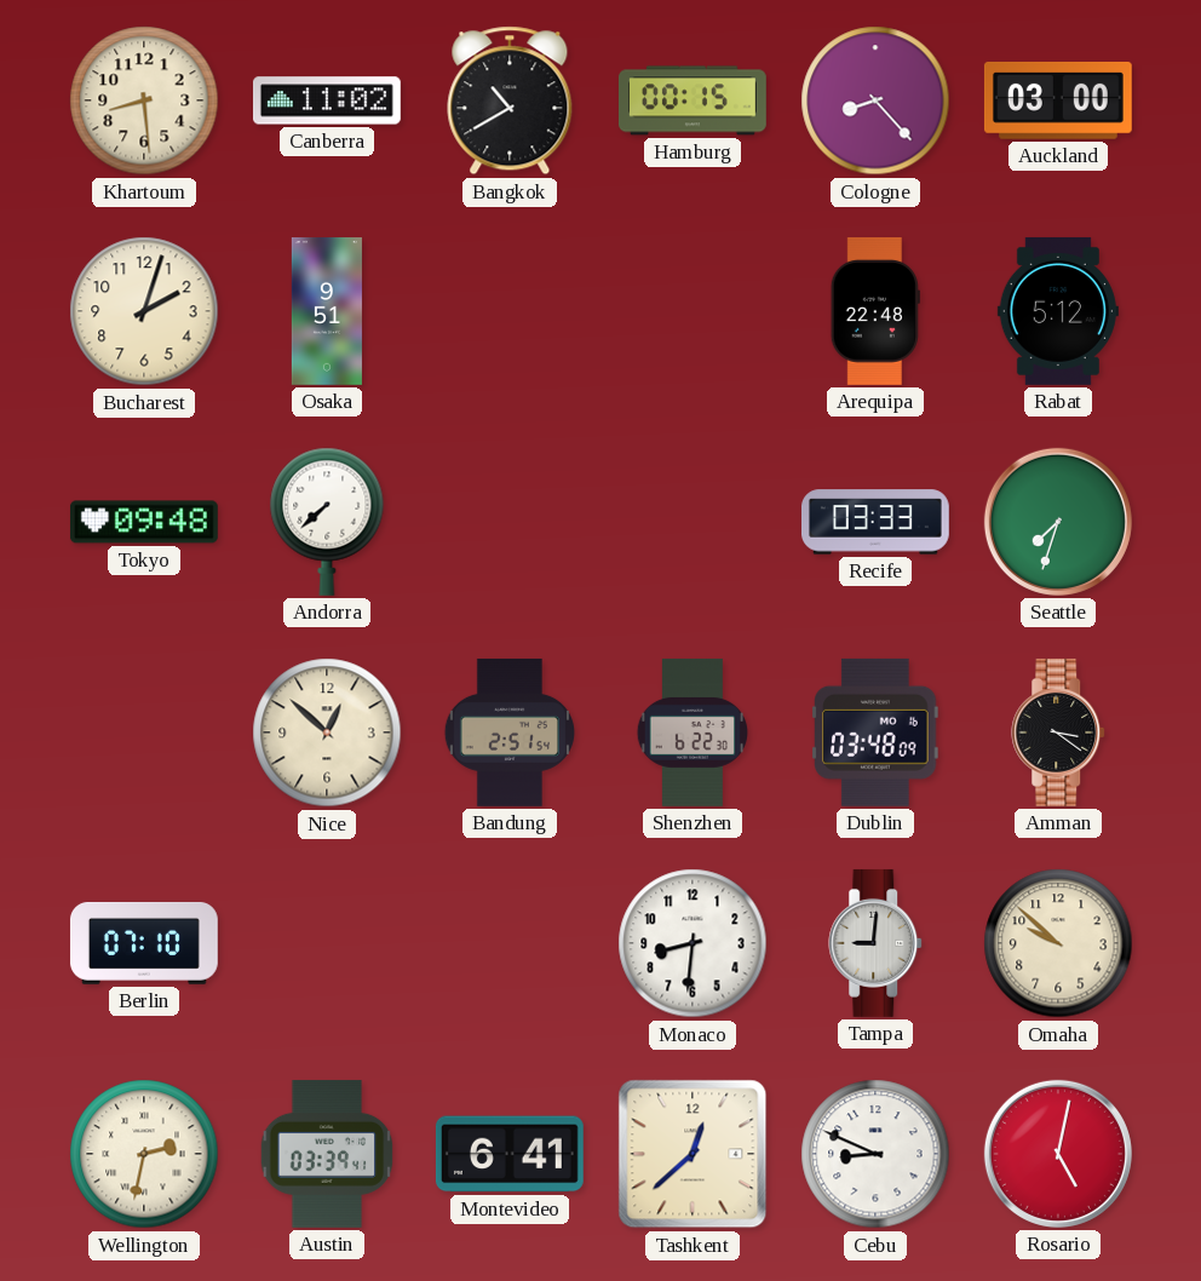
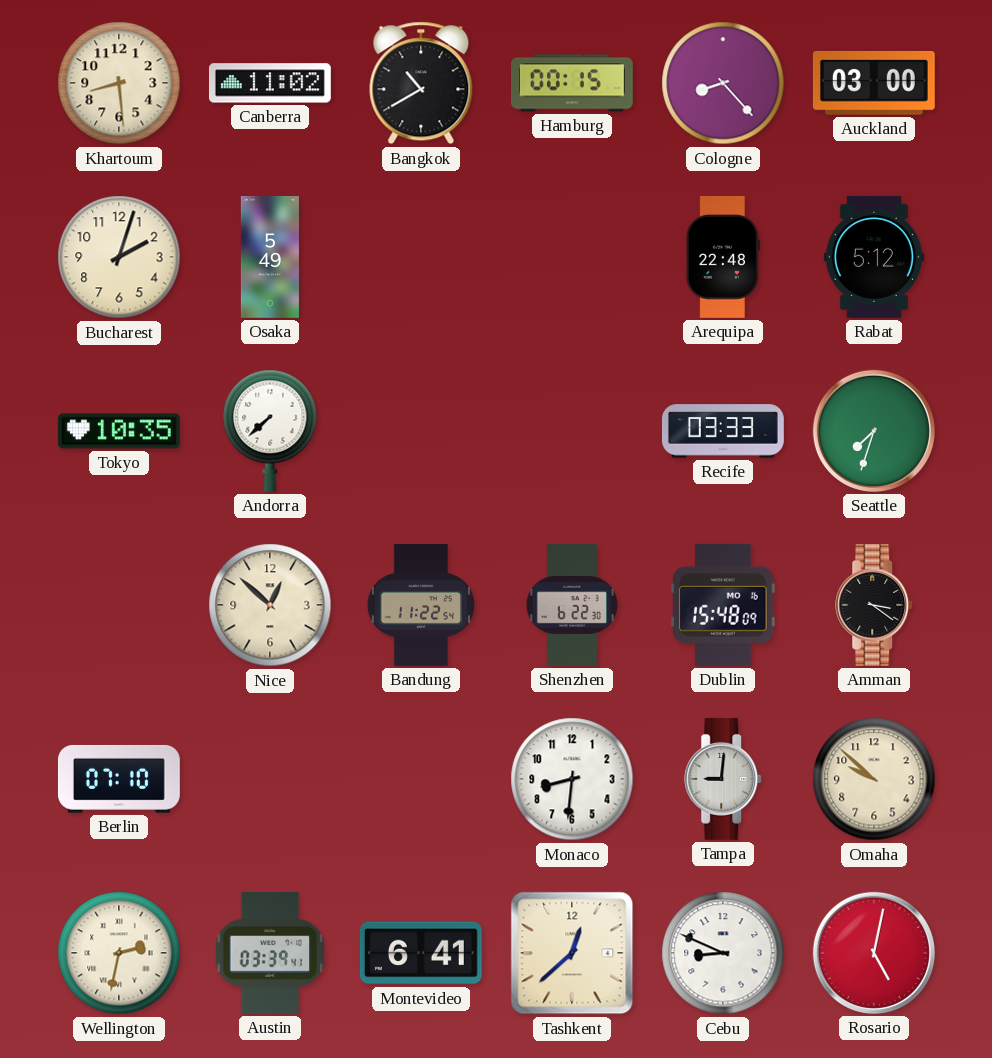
Osaka: 9:51 -> 5:49
Tokyo: 09:48 -> 10:35
Bandung: 2:51 -> 11:22
Dublin: 03:48 -> 15:48
